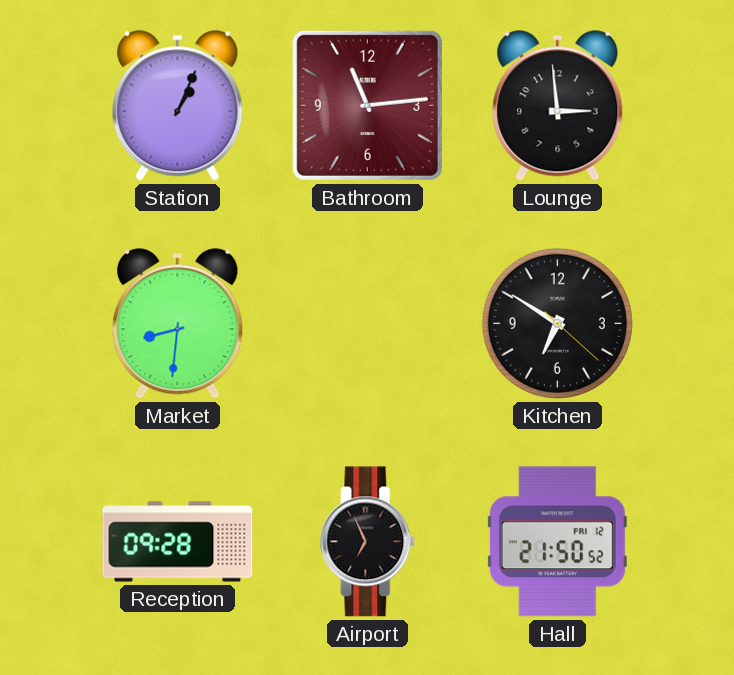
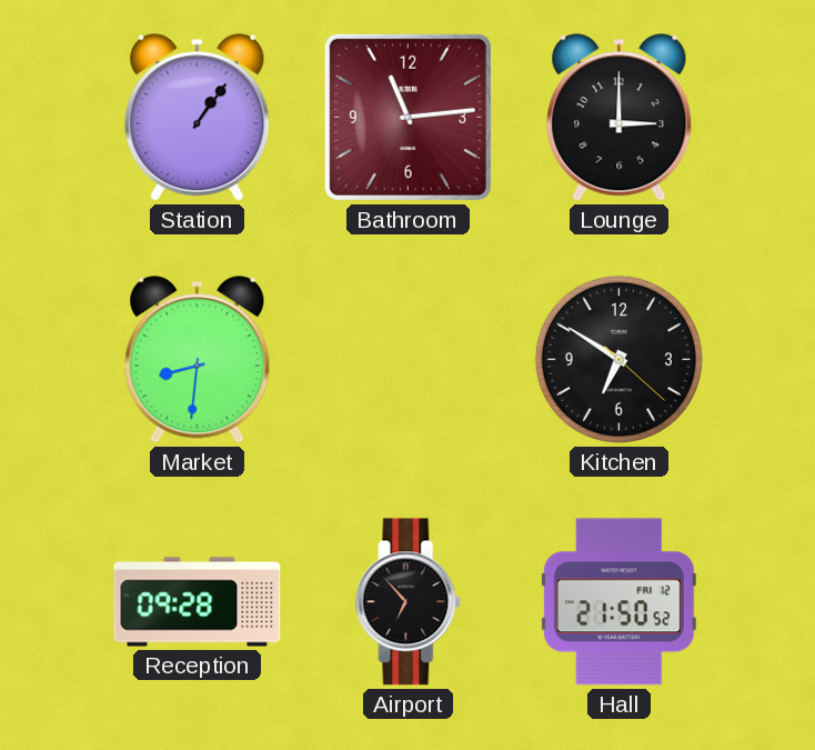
Station: 1:04 -> 1:06
Lounge: 2:59 -> 3:00
Airport: 6:56 -> 6:53
